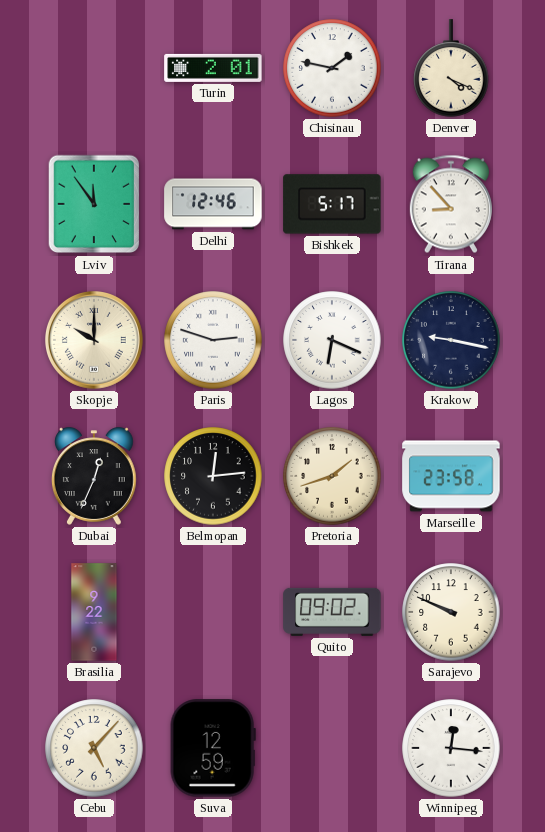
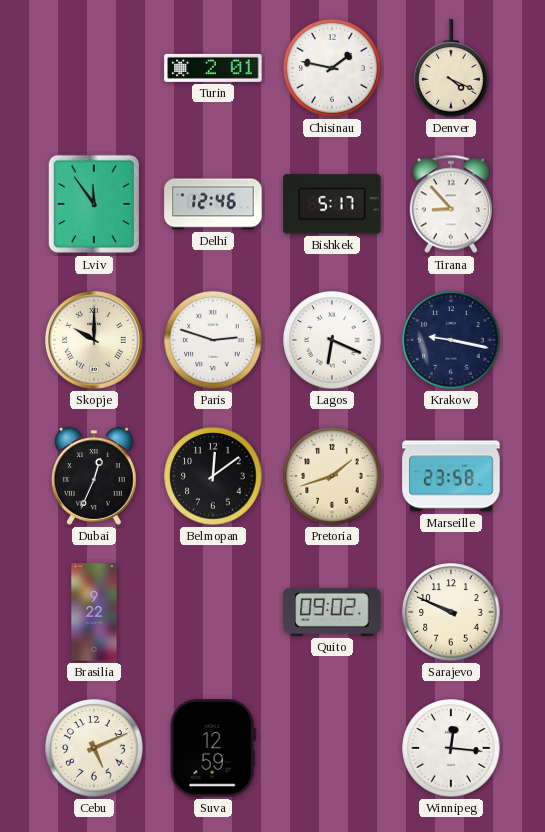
Belmopan: 12:14 -> 12:09
Cebu: 5:07 -> 5:11
